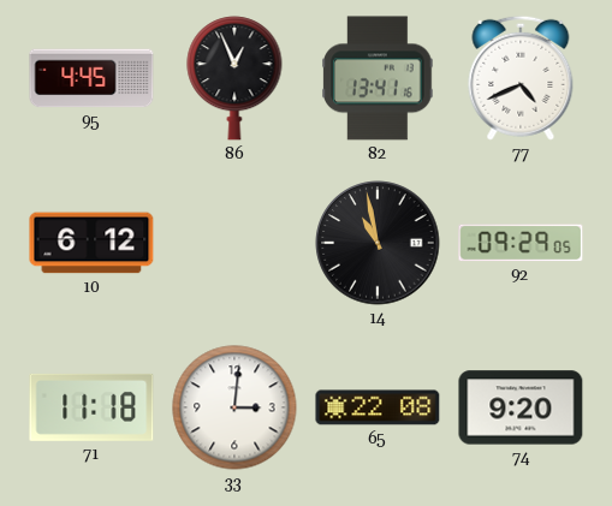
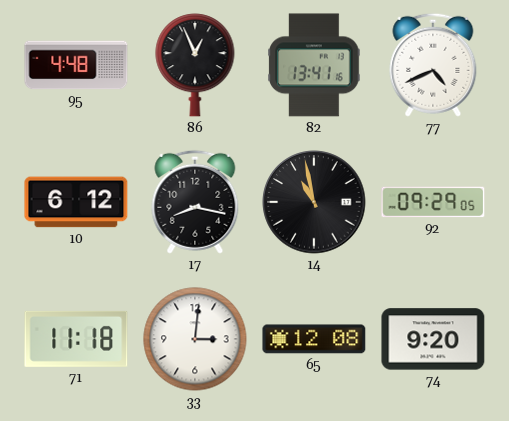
95: 4:45 -> 4:48
17: none -> 8:17
65: 22:08 -> 12:08
